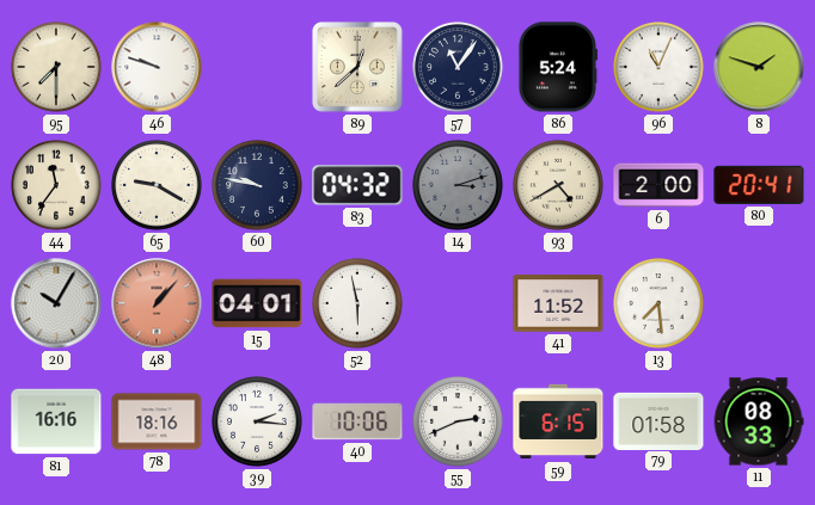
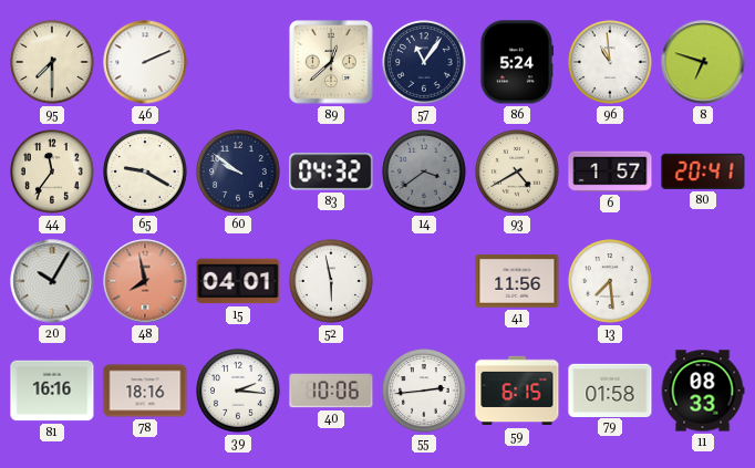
46: 9:48 -> 2:11
96: 11:04 -> 10:59
8: 1:48 -> 6:48
60: 9:47 -> 9:51
14: 3:12 -> 3:39
6: 2:00 -> 1:57
48: 1:07 -> 7:58
41: 11:52 -> 11:56
55: 2:41 -> 2:44
